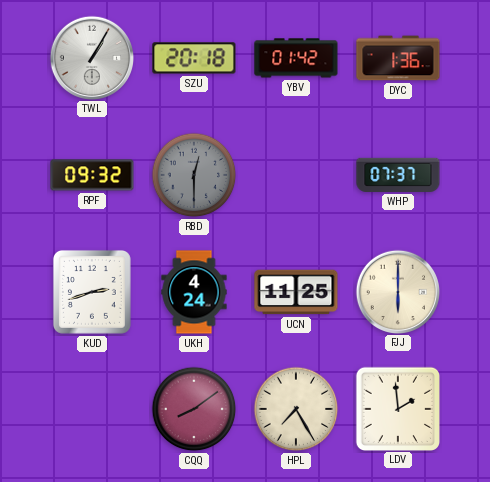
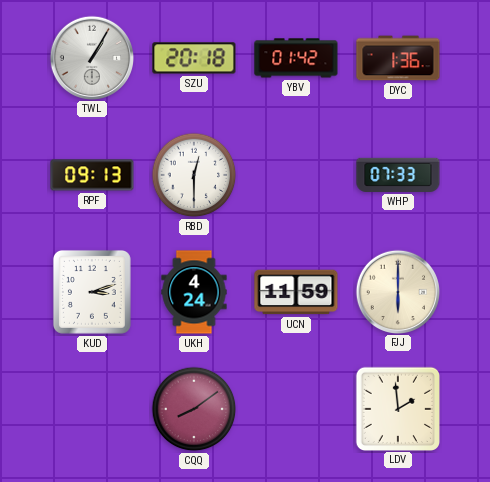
RPF: 09:32 -> 09:13
RBD dial: grey -> white
WHP: 07:37 -> 07:33
KUD: 2:42 -> 3:12
UCN: 11:25 -> 11:59
HPL: 7:25 -> none
